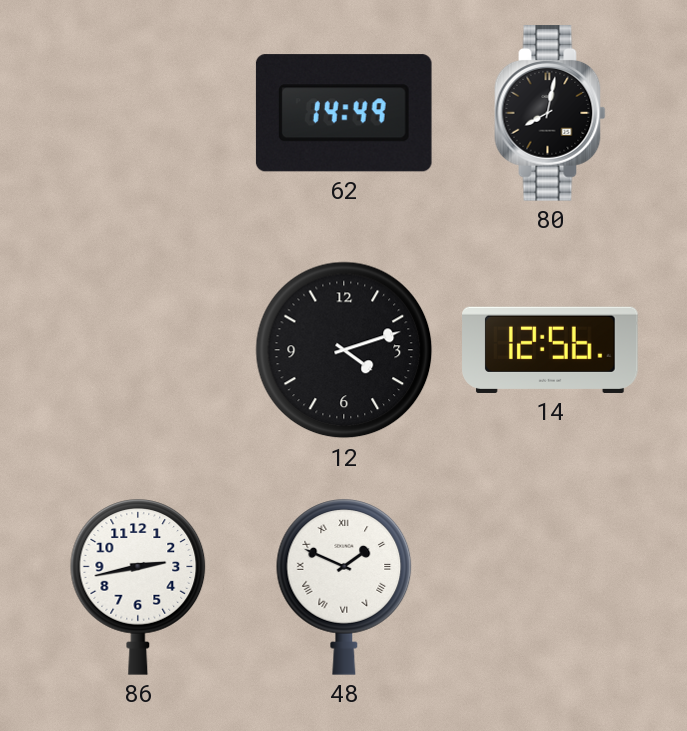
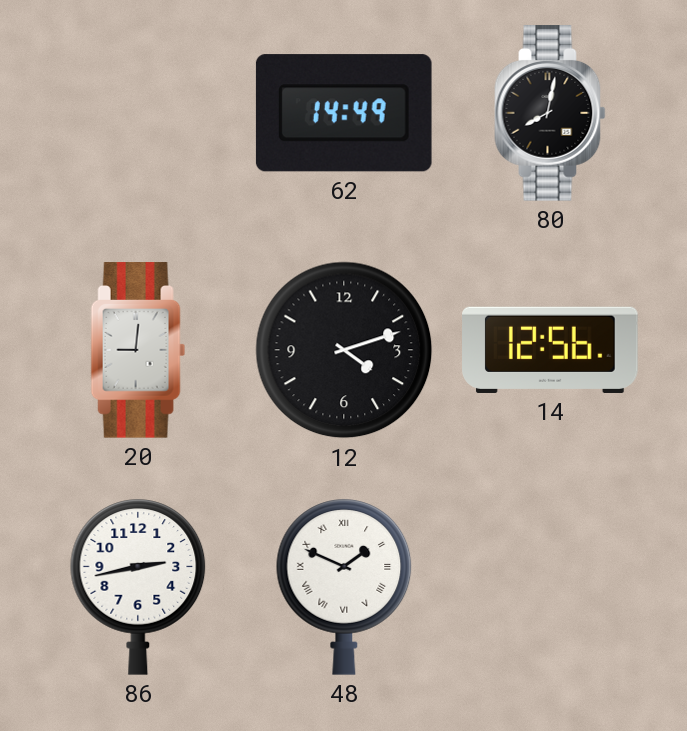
20: none -> 9:01
